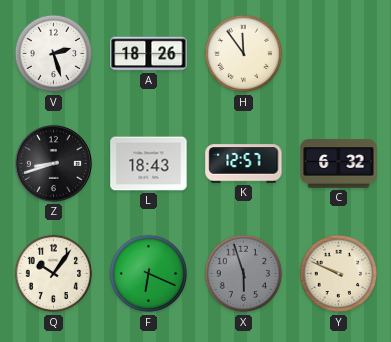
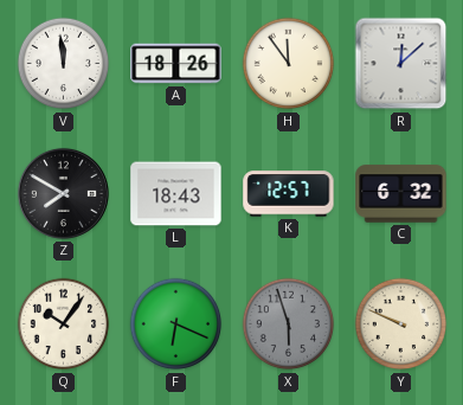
V: 2:27 -> 11:59
R: none -> 12:08
Z: 8:42 -> 7:50
